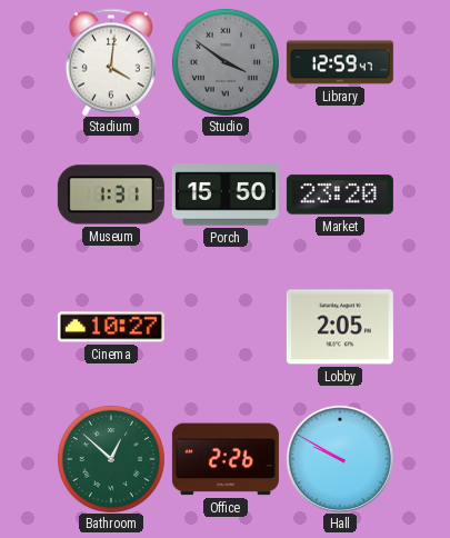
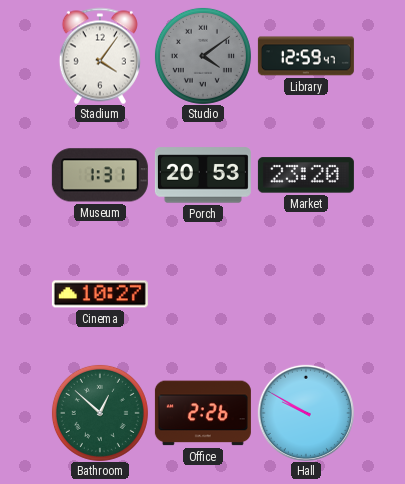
Stadium: 4:01 -> 4:06
Studio: 3:51 -> 4:09
Porch: 15:50 -> 20:53
Lobby: 2:05 -> none
